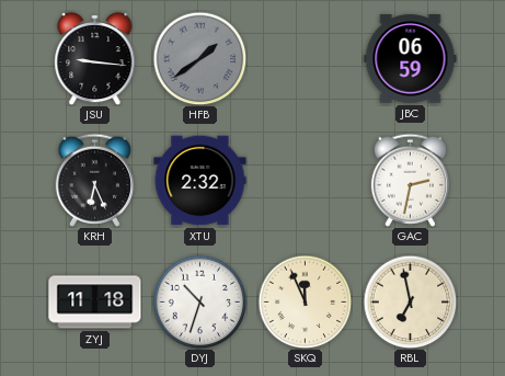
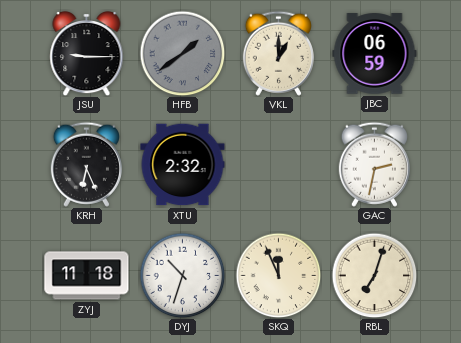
JSU: 9:16 -> 9:15
VKL: none -> 1:00
RBL: 6:58 -> 7:03
